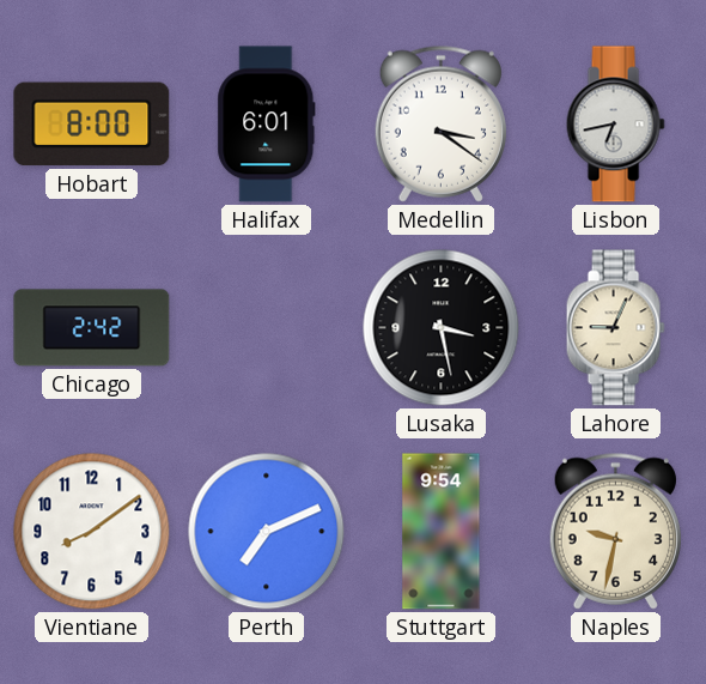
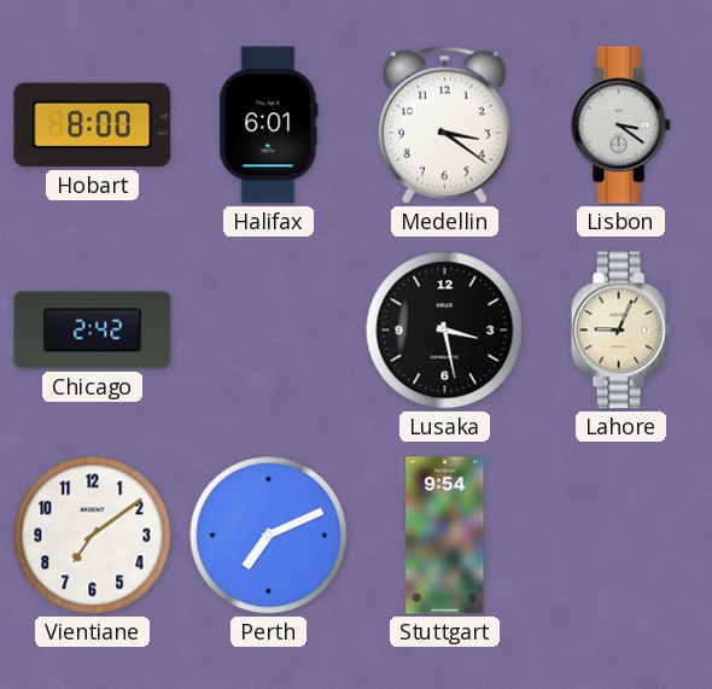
Lisbon: 6:43 -> 3:21
Vientiane: 8:09 -> 7:09
Naples: 9:32 -> none
